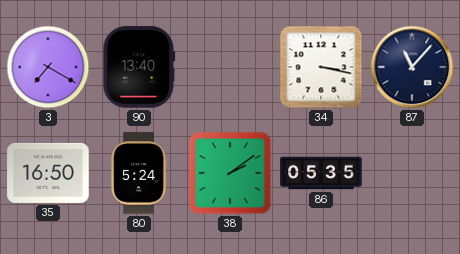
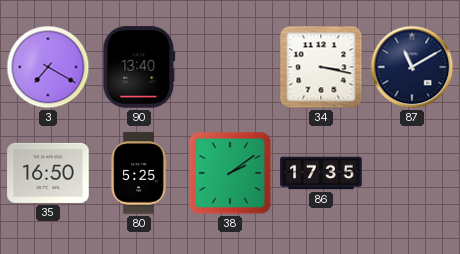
87: 11:07 -> 11:10
80: 5:24 -> 5:25
86: 05:35 -> 17:35
